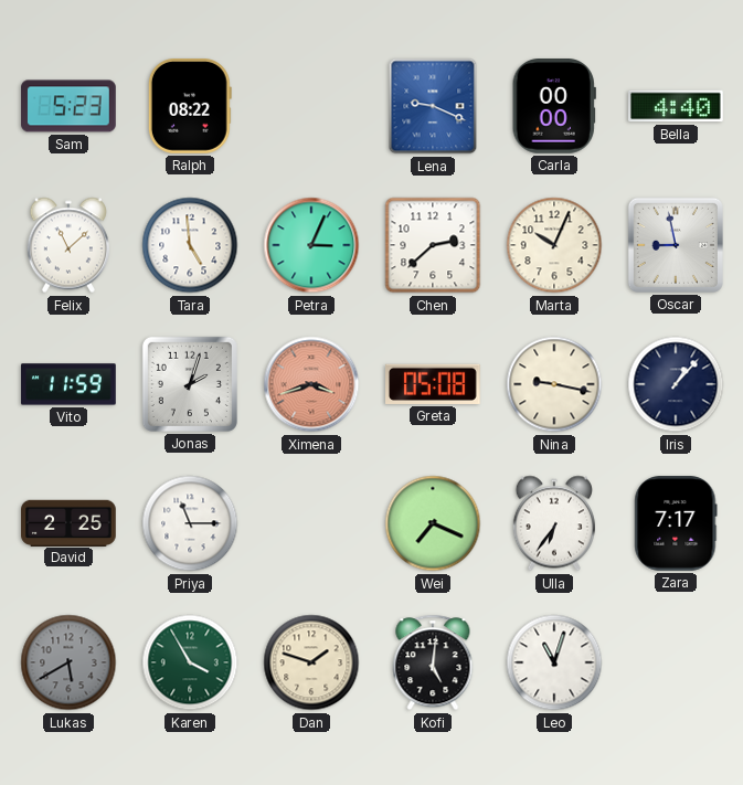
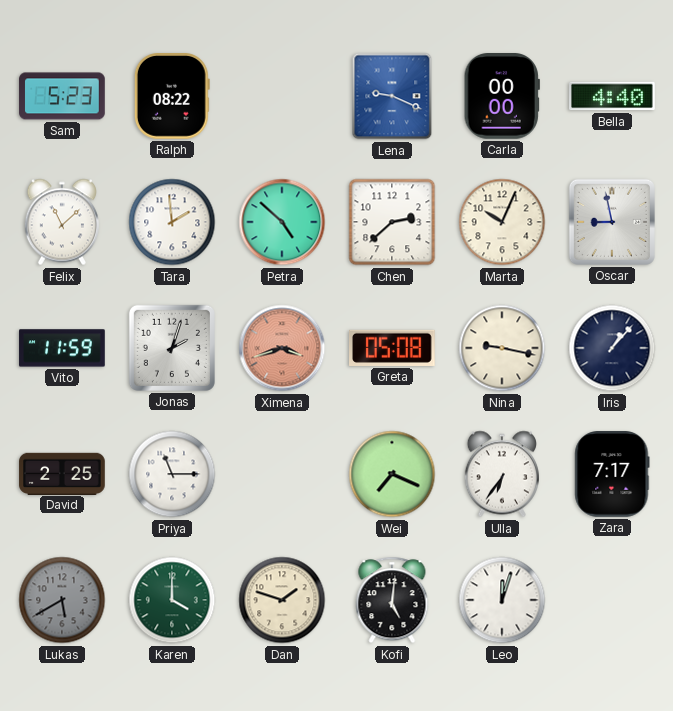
Tara: 4:59 -> 1:59
Petra: 3:04 -> 4:52
Karen: 3:55 -> 4:00
Leo: 11:03 -> 12:03
